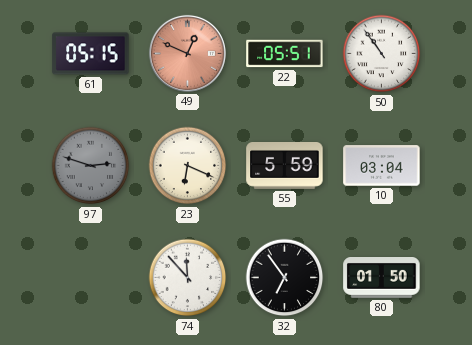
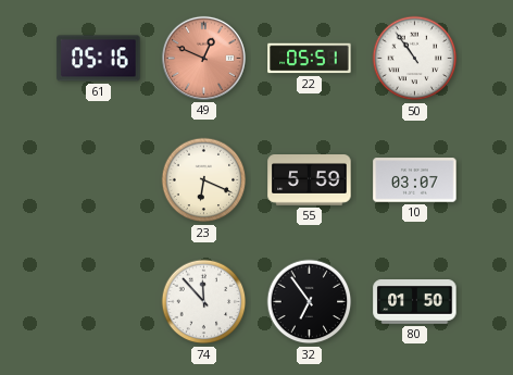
61: 05:15 -> 05:16
97: 2:48 -> none
10: 03:04 -> 03:07
